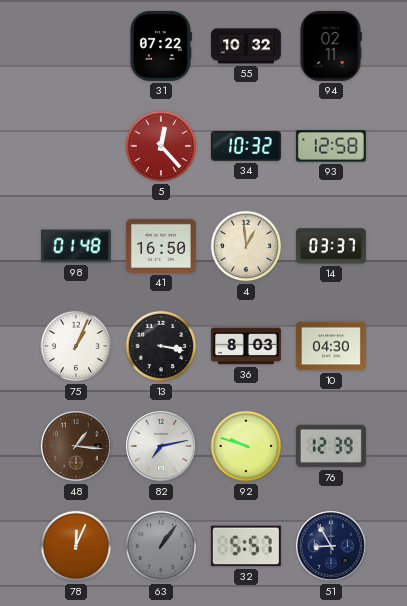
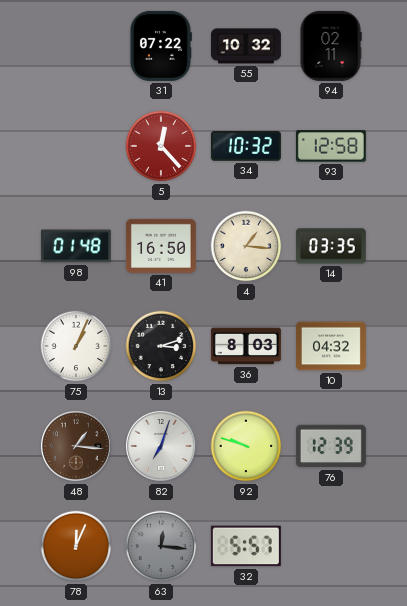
4: 12:59 -> 1:16
14: 03:37 -> 03:35
13: 3:17 -> 3:12
10: 04:30 -> 04:32
82: 7:13 -> 7:03
63: 1:06 -> 12:16
51: 8:55 -> none
